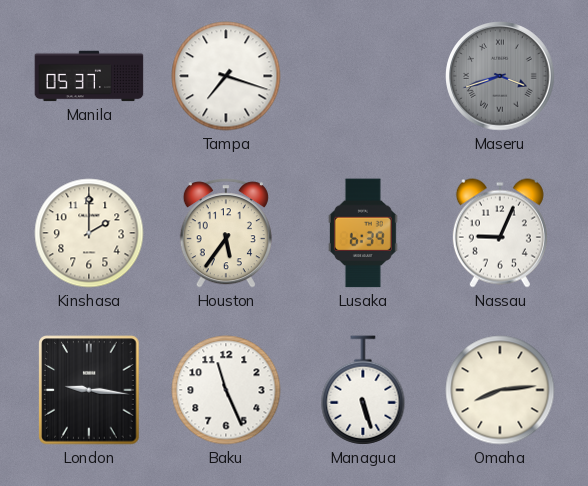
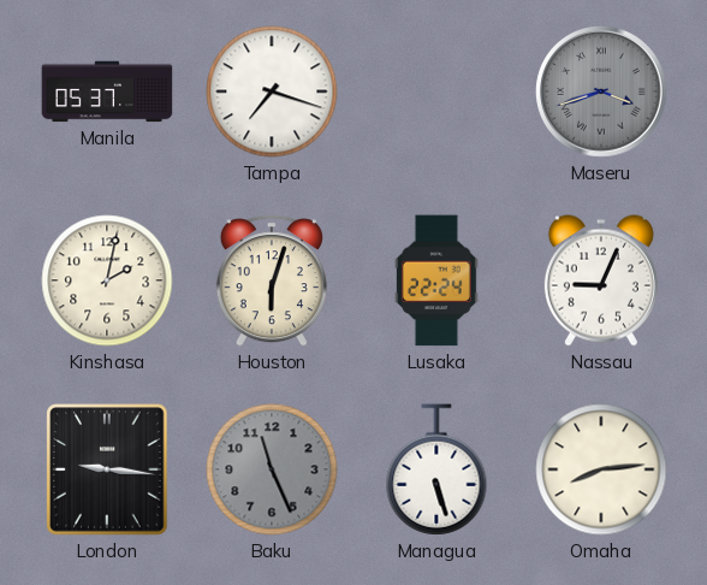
Kinshasa: 2:00 -> 2:02
Houston: 5:36 -> 6:03
Lusaka: 6:39 -> 22:24
Baku dial: white -> grey
